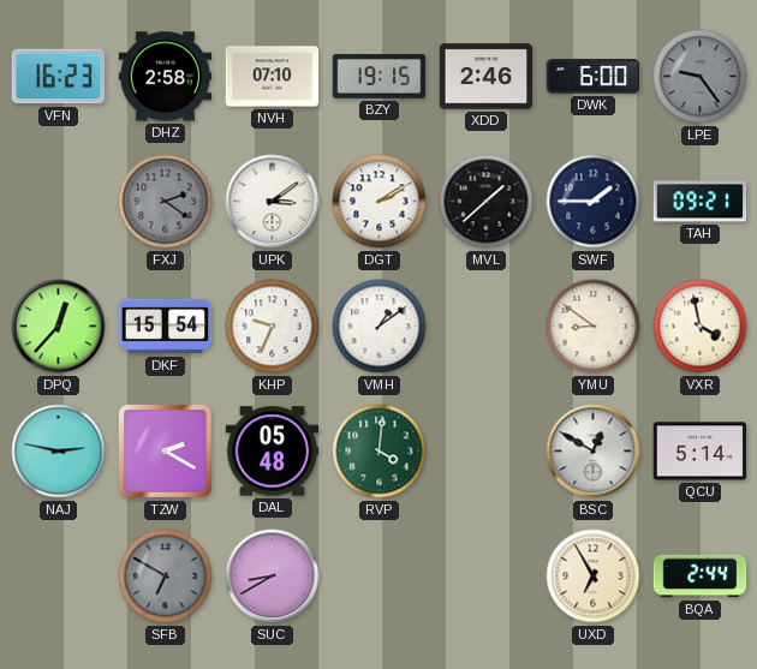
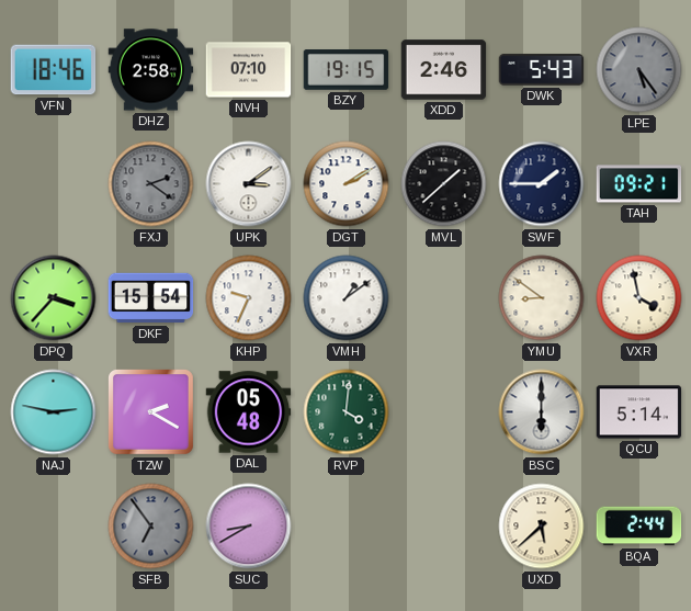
VFN: 16:23 -> 18:46
DWK: 6:00 -> 5:43
LPE: 9:24 -> 5:24
DPQ: 12:37 -> 3:37
BSC: 12:50 -> 6:00
SFB: 6:50 -> 6:54
UXD: 6:55 -> 5:38
